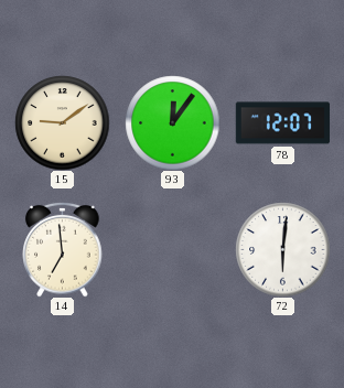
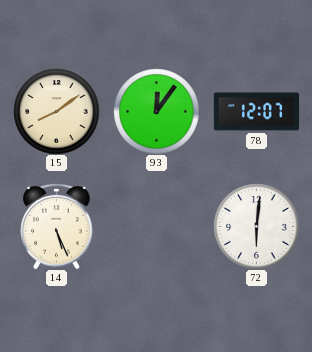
15: 9:09 -> 8:09
14: 6:59 -> 5:26
